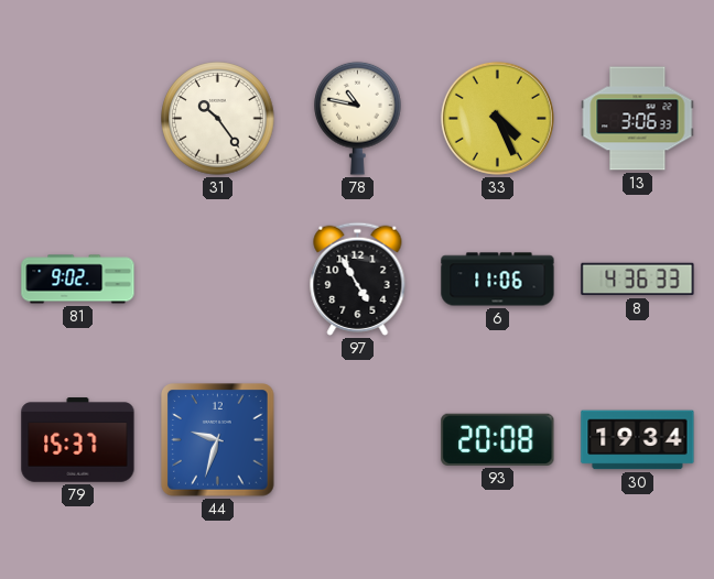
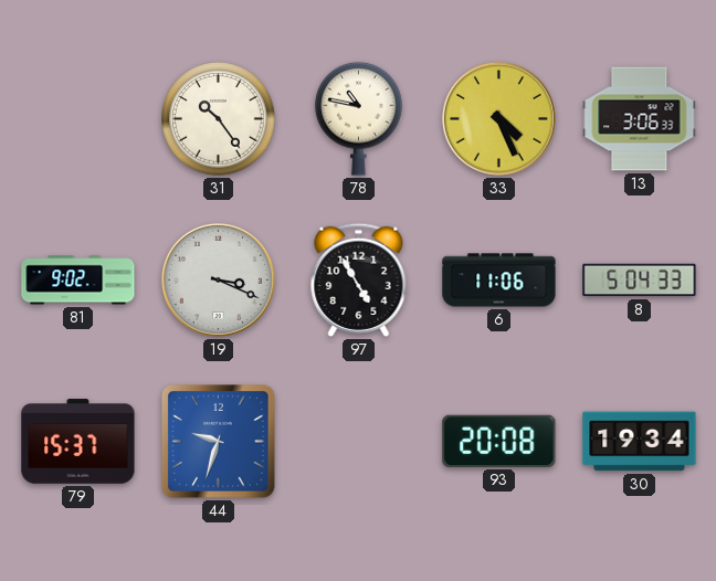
19: none -> 3:19
8: 4:36 -> 5:04
